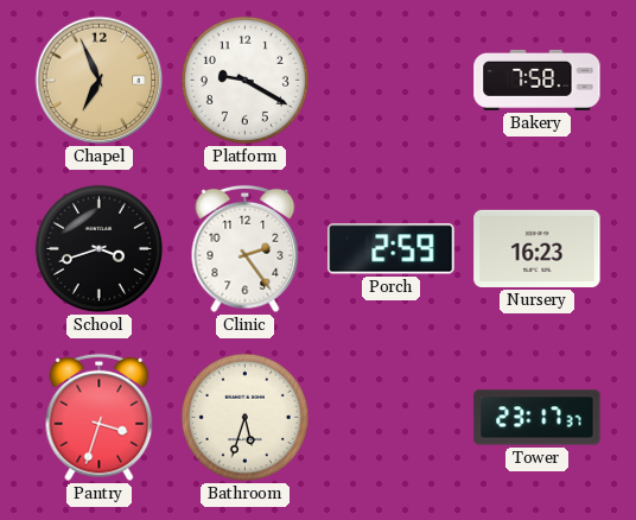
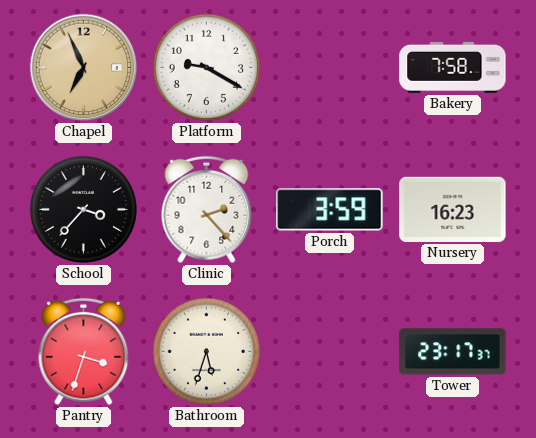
School: 3:42 -> 3:37
Clinic: 2:24 -> 2:23
Porch: 2:59 -> 3:59
